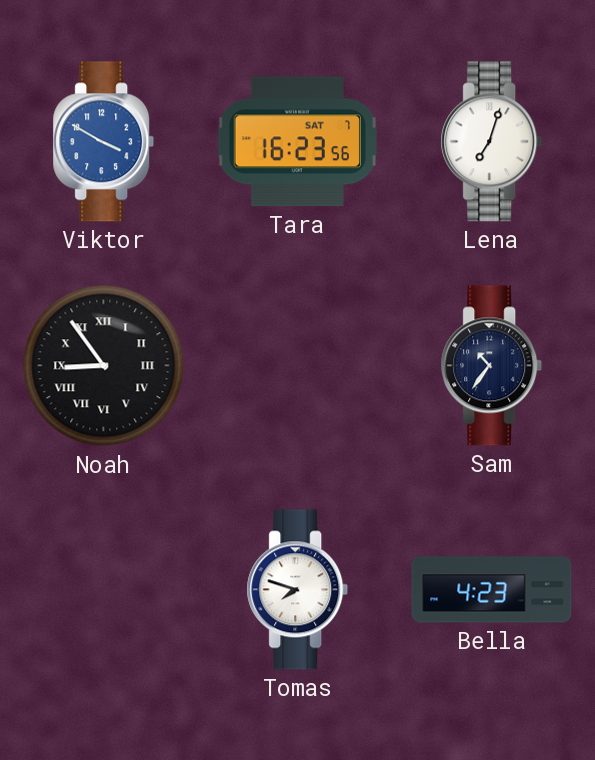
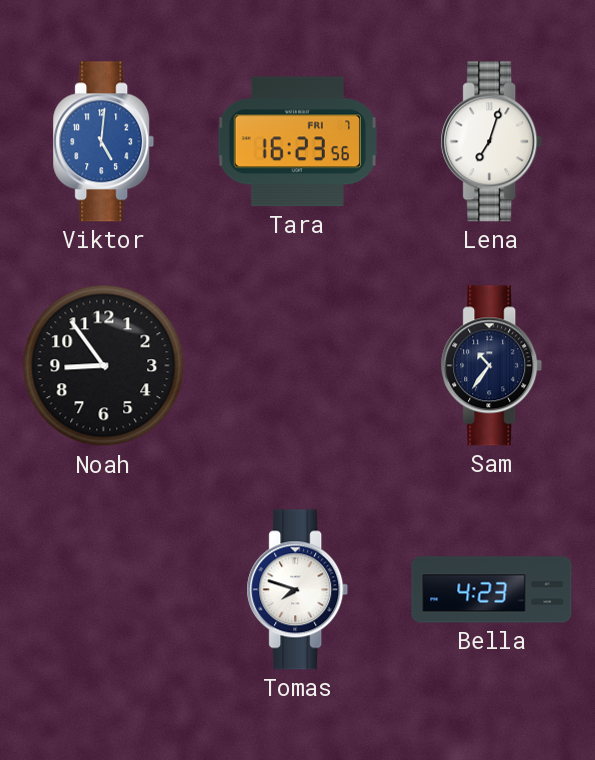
Viktor: 3:50 -> 5:01
Tara date: SAT 7 -> FRI 7
Noah numerals: Roman -> Arabic
